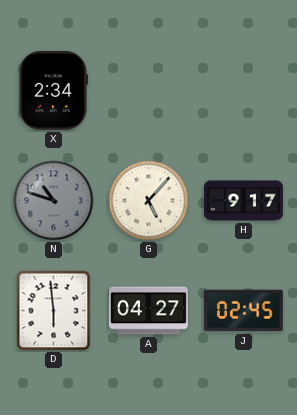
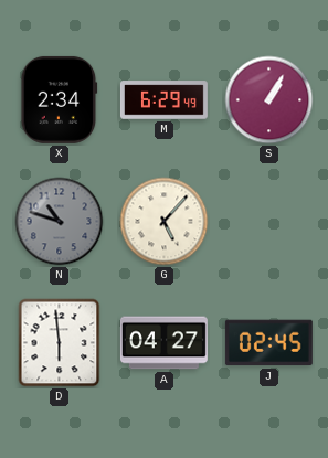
M: none -> 6:29
S: none -> 1:05
H: 9:17 -> none
